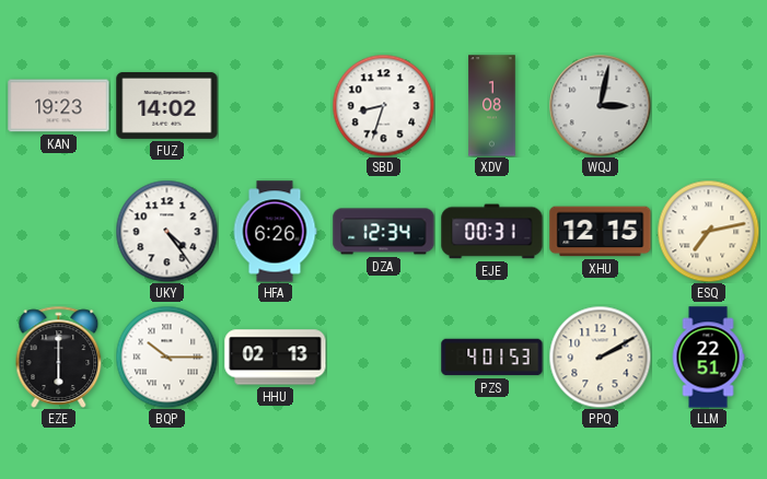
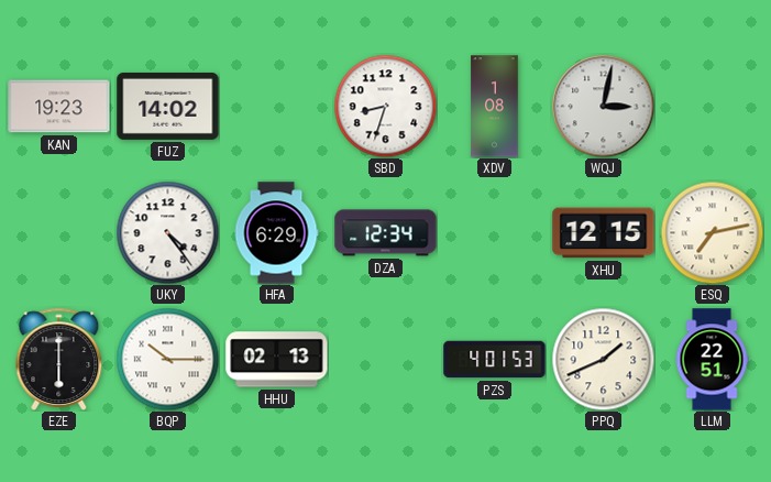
HFA: 6:26 -> 6:29
EJE: 00:31 -> none
PPQ: 2:10 -> 1:41
